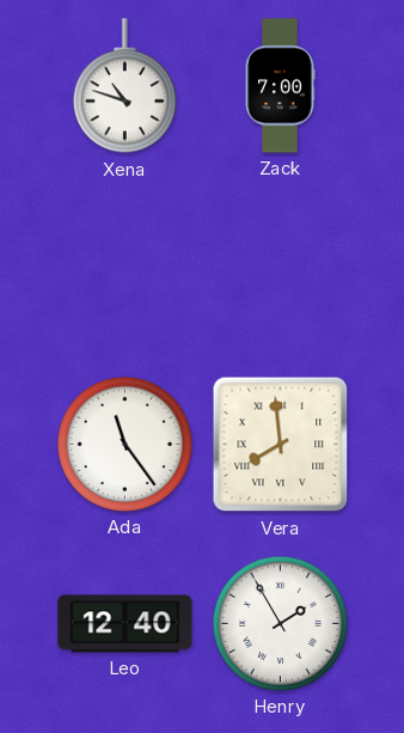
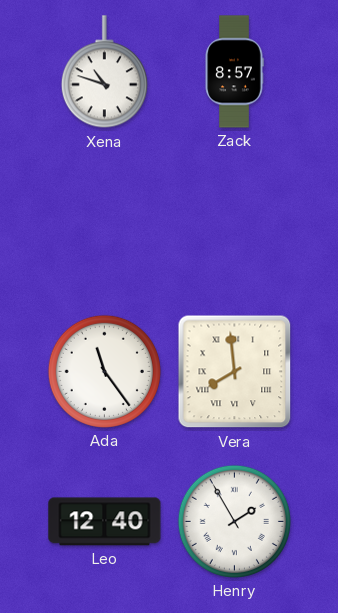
Zack: 7:00 -> 8:57
